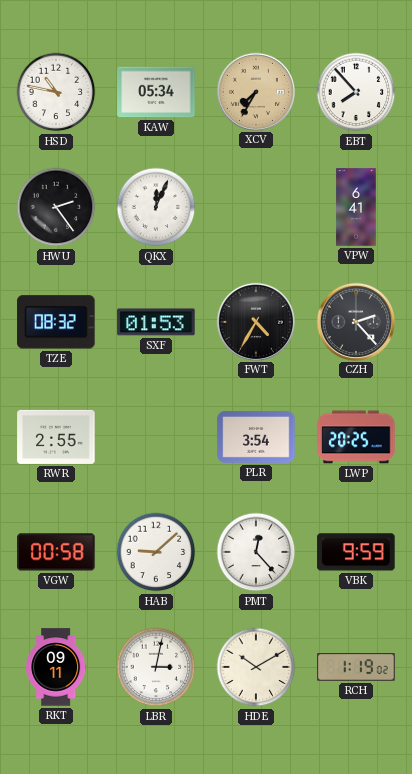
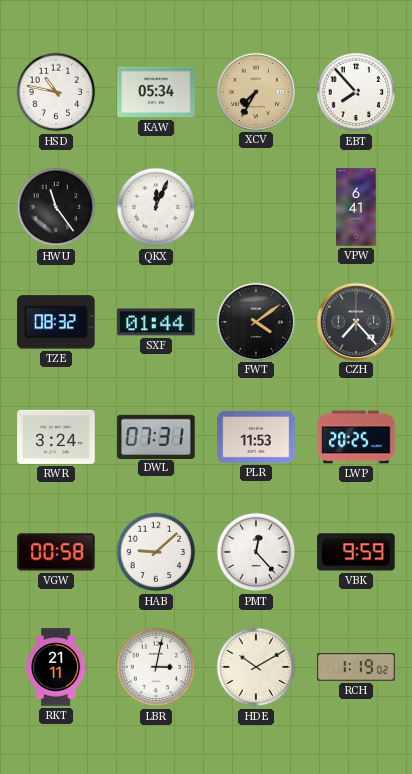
HWU: 2:24 -> 11:24
SXF: 01:53 -> 01:44
FWT: 4:35 -> 4:09
CZH: 2:23 -> 7:23
RWR: 2:55 -> 3:24
DWL: none -> 07:31
PLR: 3:54 -> 11:53
RKT: 09:11 -> 21:11
